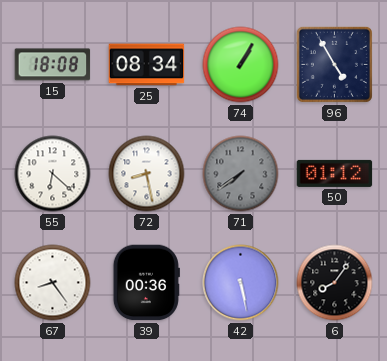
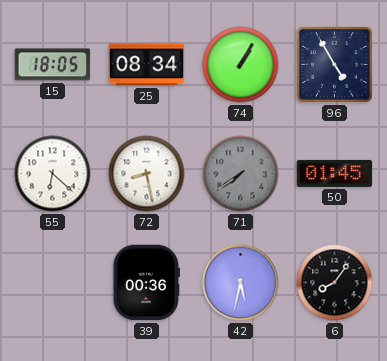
15: 18:08 -> 18:05
50: 01:12 -> 01:45
67: 8:24 -> none
42: 5:28 -> 5:32
